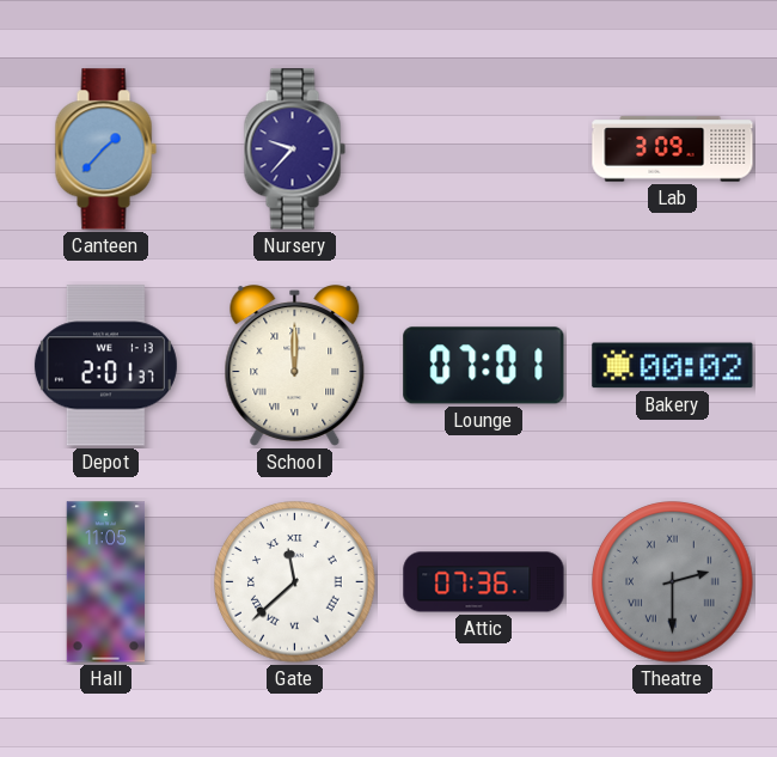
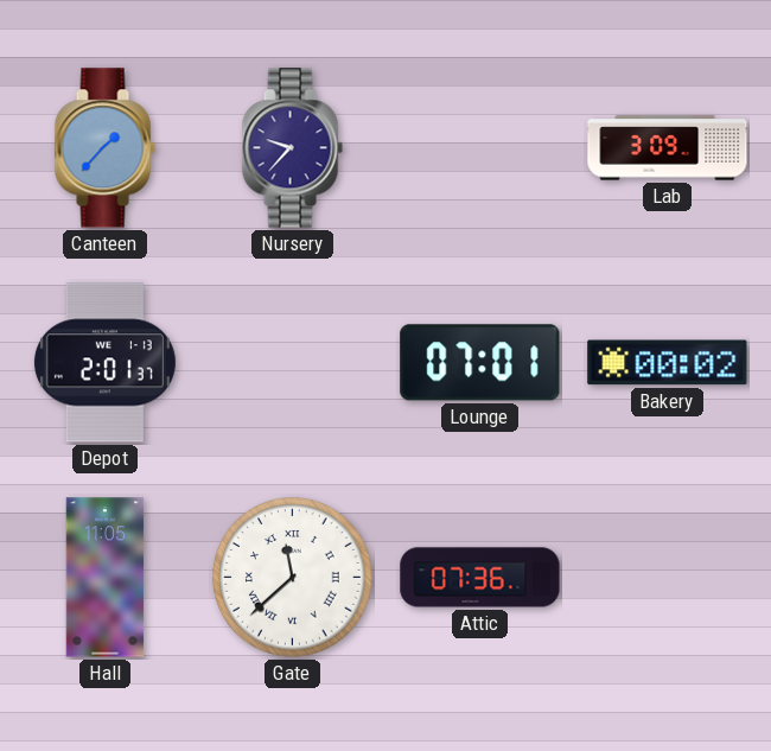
School: 12:00 -> none
Theatre: 2:30 -> none
